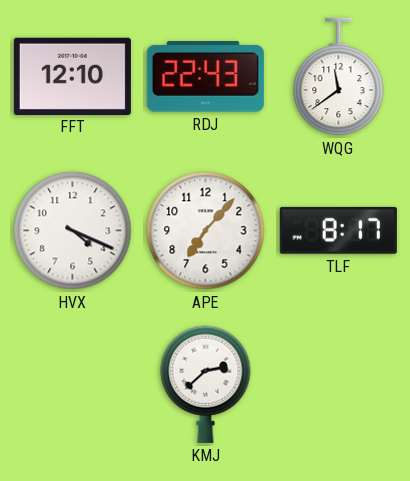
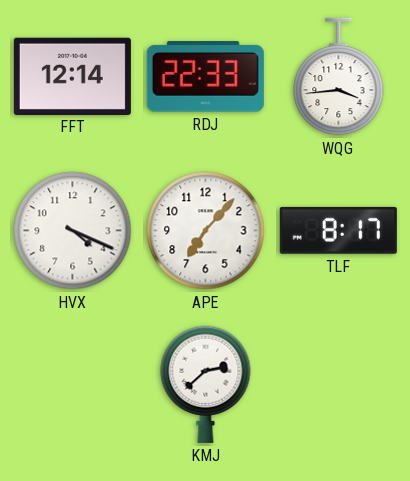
FFT: 12:10 -> 12:14
RDJ: 22:43 -> 22:33
WQG: 11:39 -> 3:44
